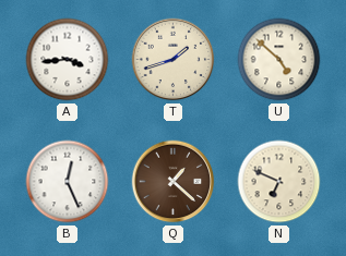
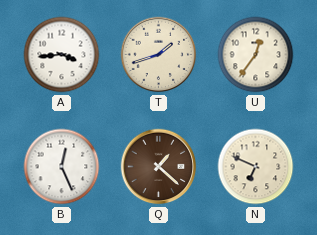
U: 4:52 -> 12:36
